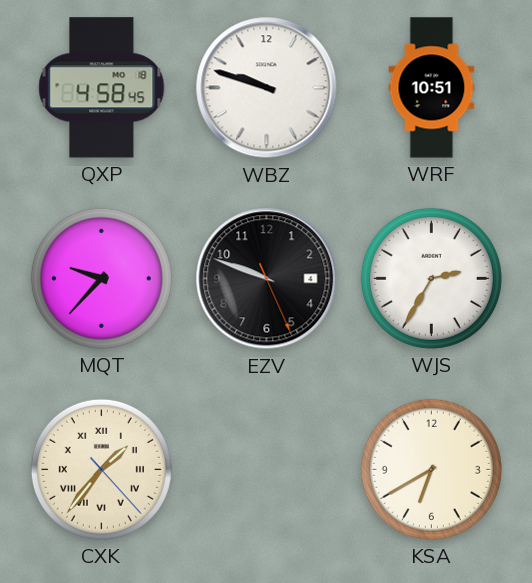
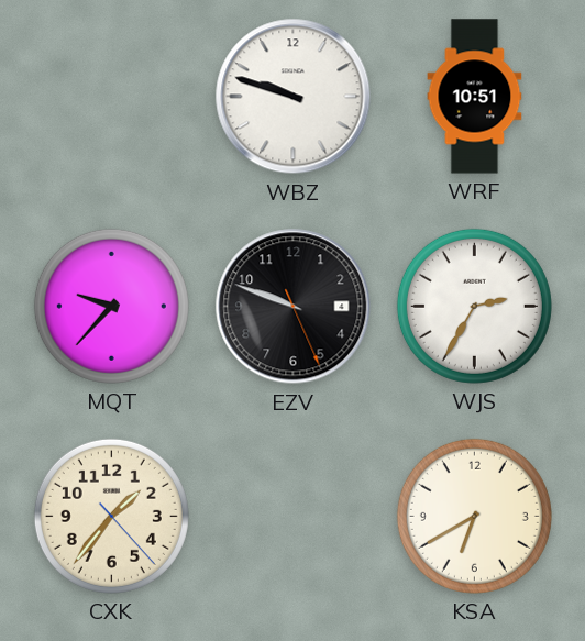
QXP: 4:58 -> none
CXK numerals: Roman -> Arabic
